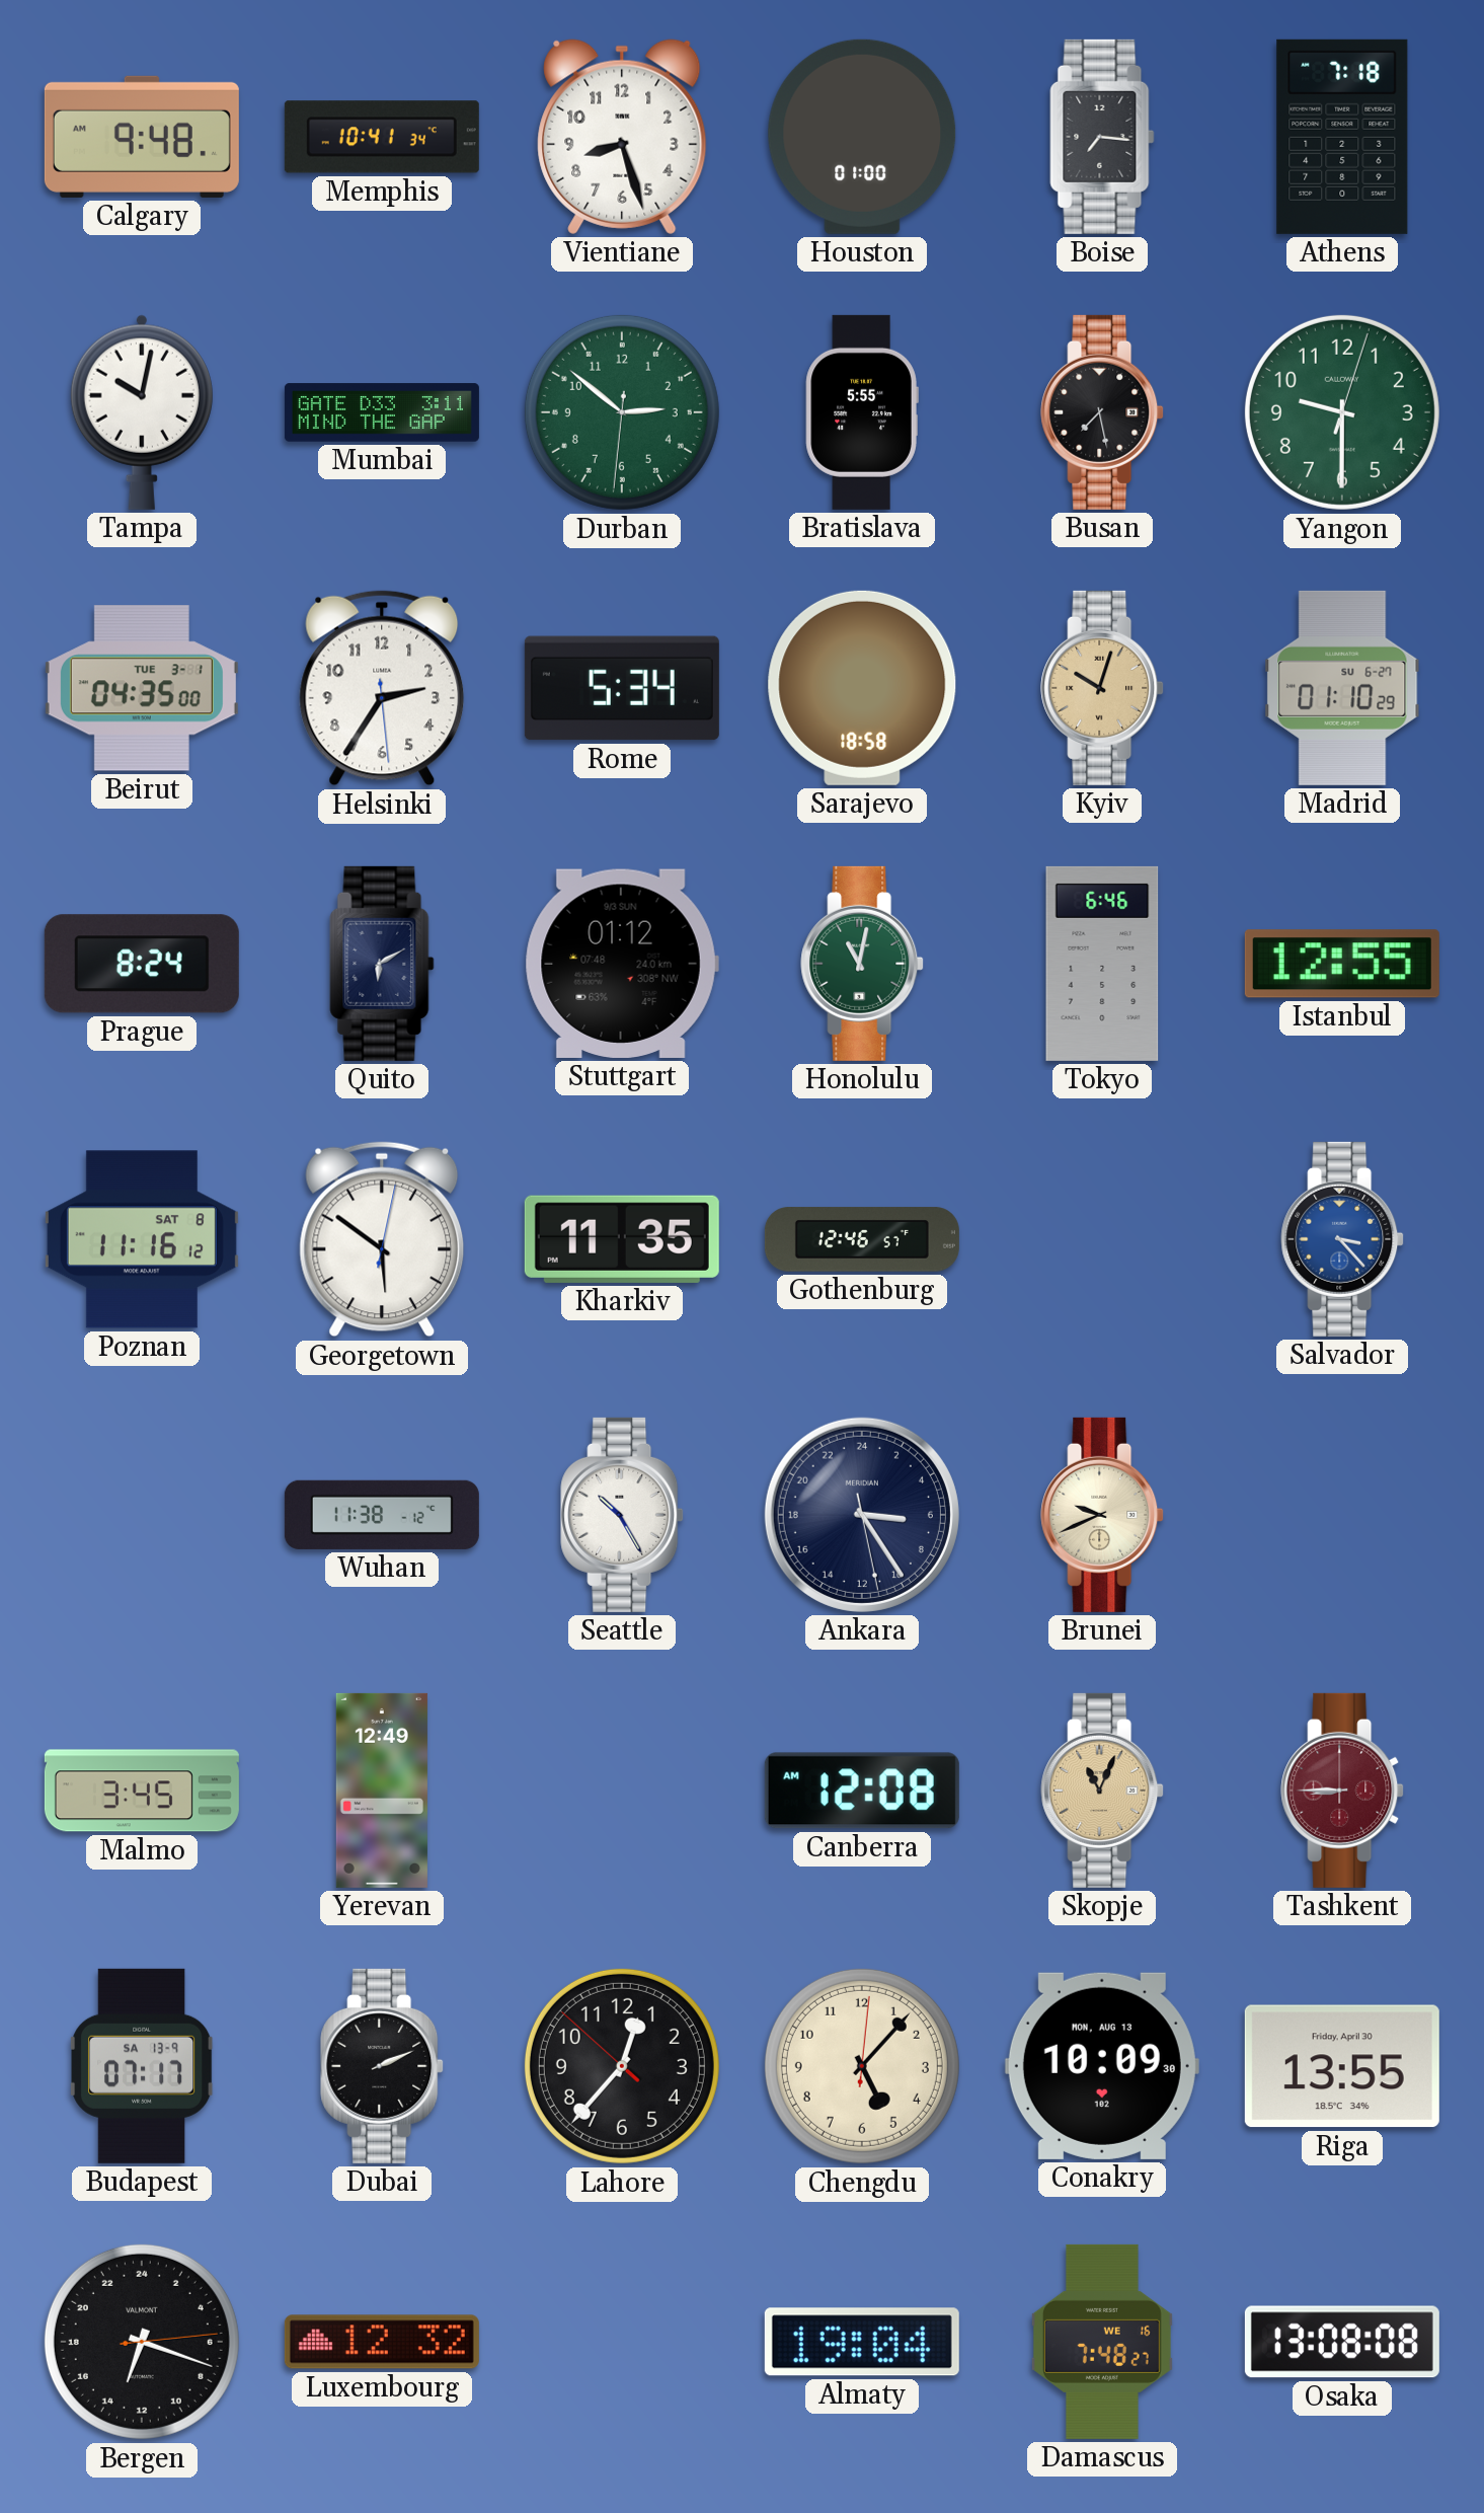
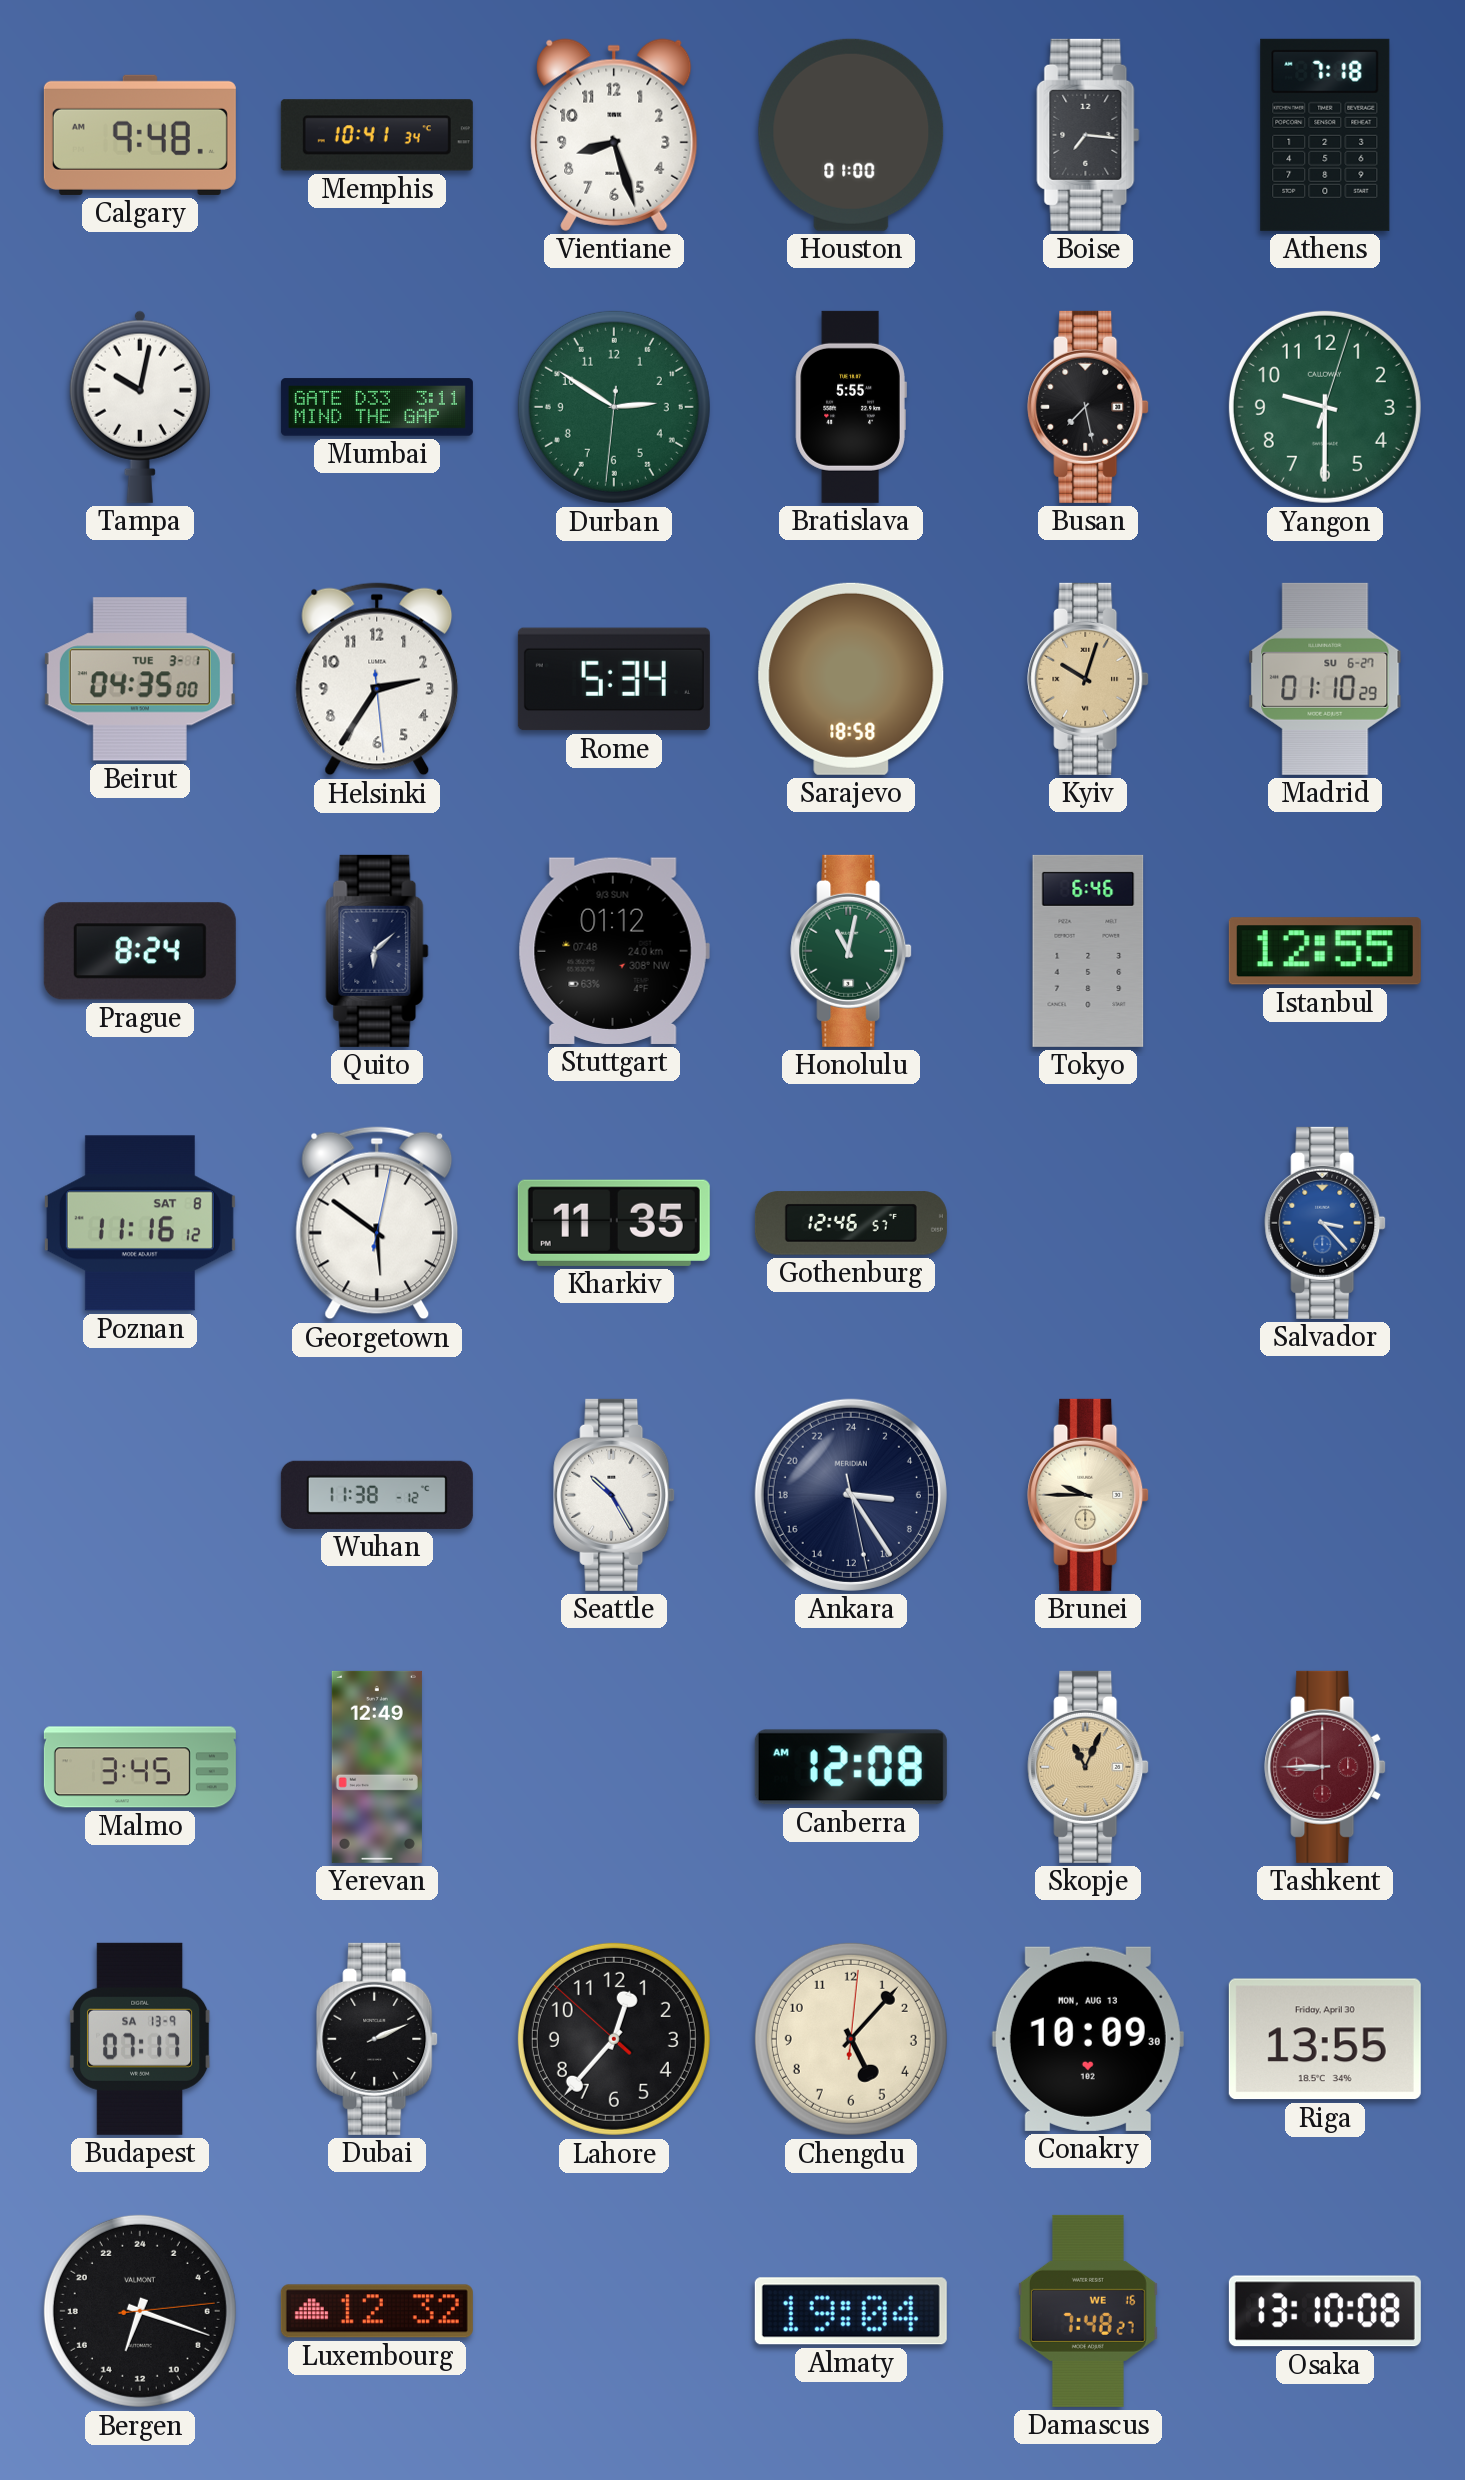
Durban: 2:51 -> 2:50
Quito: 6:10 -> 6:08
Brunei: 9:41 -> 9:45
Osaka: 13:08 -> 13:10
